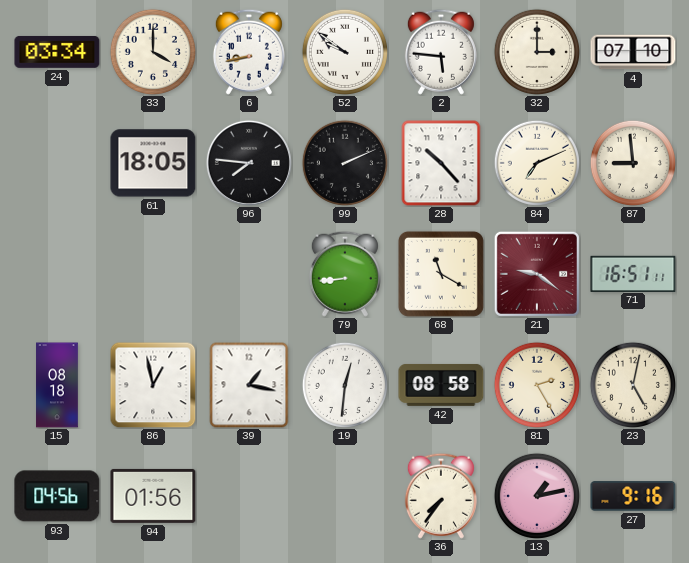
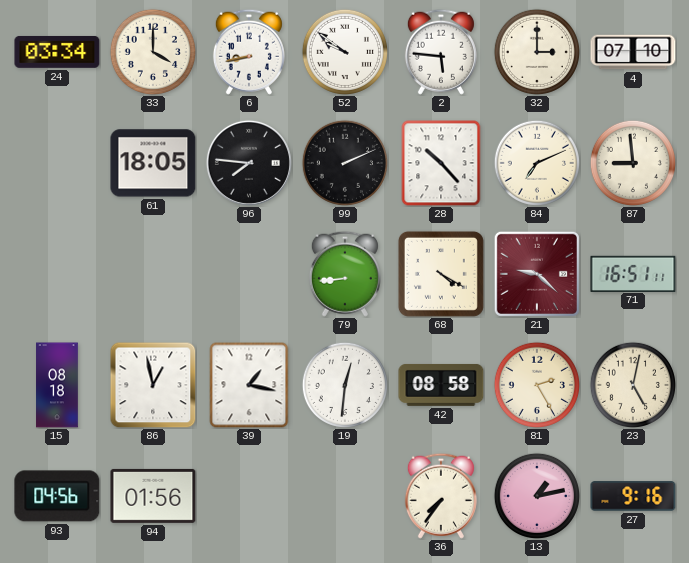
68: 11:20 -> 4:20
21: 9:21 -> 9:22
